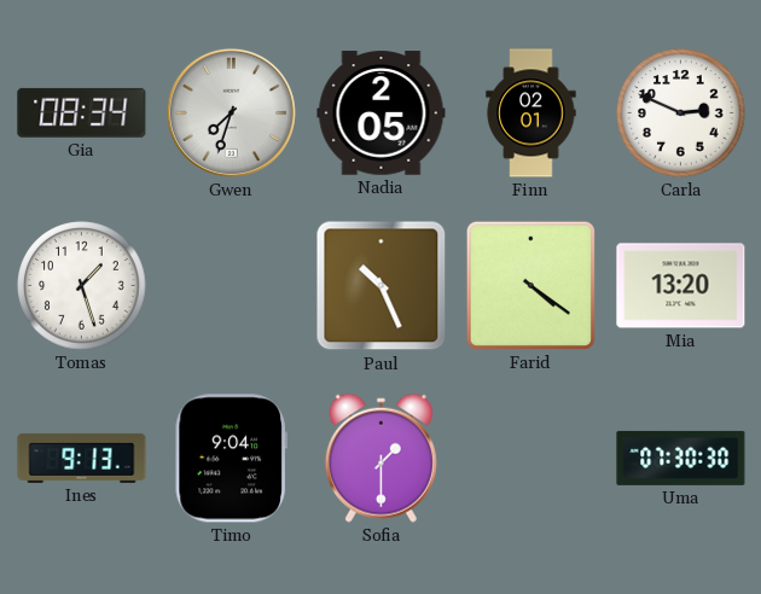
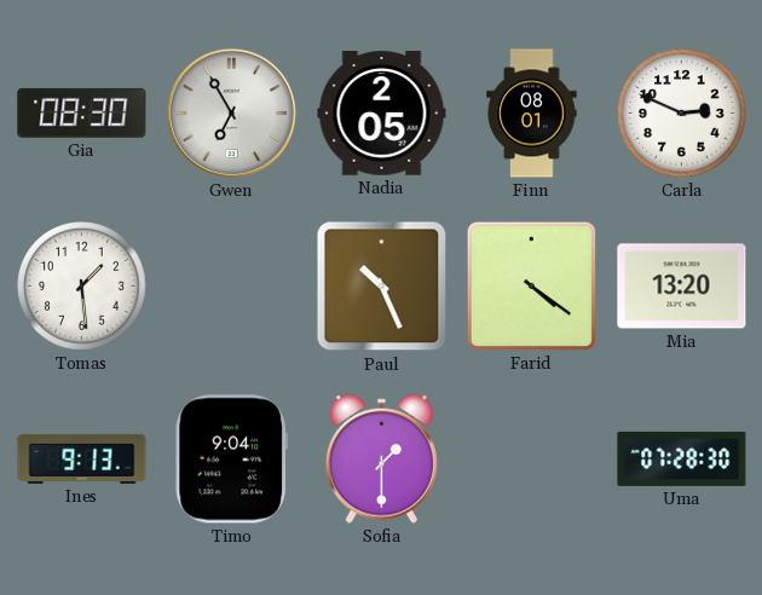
Gia: 08:34 -> 08:30
Gwen: 7:33 -> 6:55
Finn: 02:01 -> 08:01
Tomas: 1:27 -> 1:29
Uma: 07:30 -> 07:28
